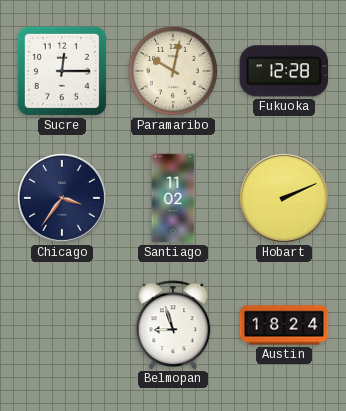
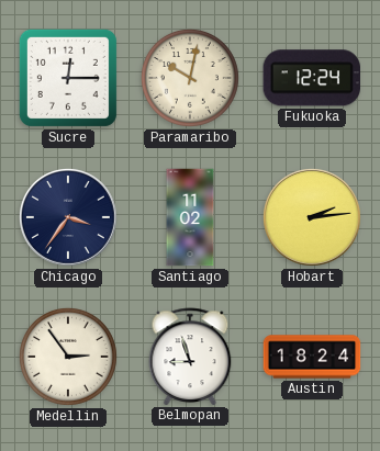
Fukuoka: 12:28 -> 12:24
Hobart: 2:11 -> 2:14
Medellin: none -> 2:54
